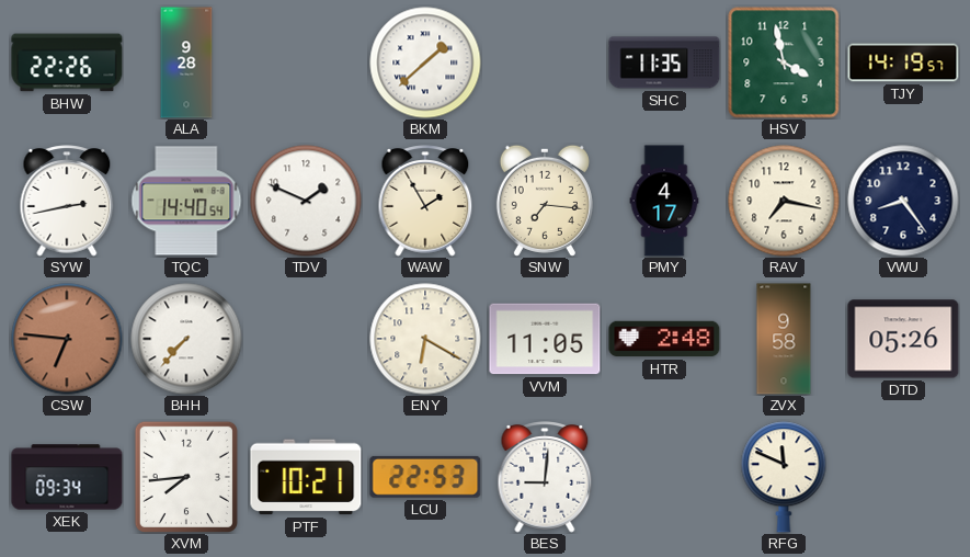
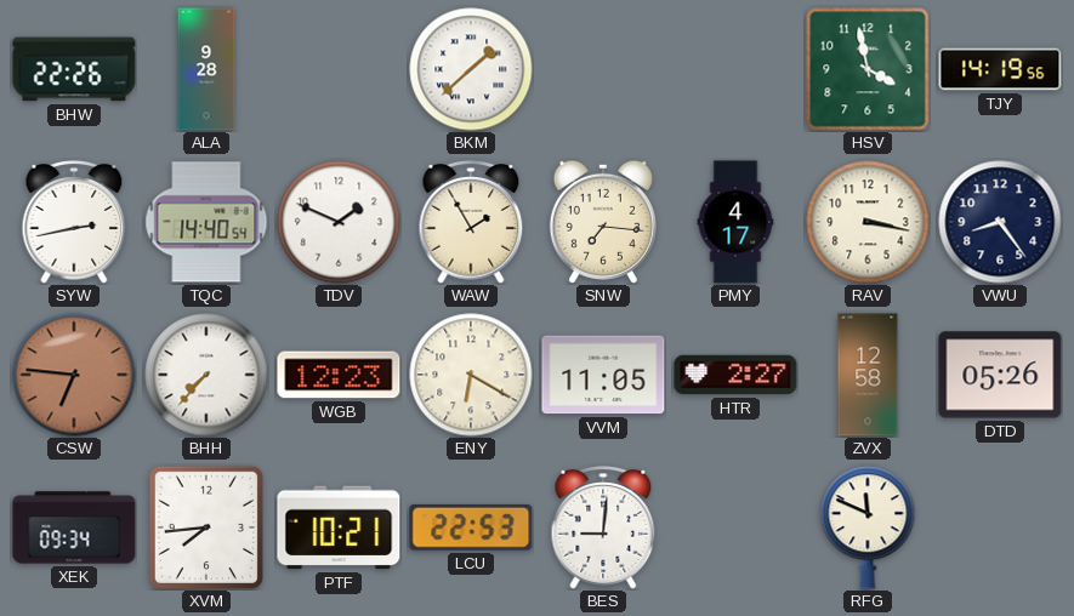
SHC: 11:35 -> none
TJY: 14:19:57 -> 14:19:56
RAV: 7:17 -> 3:17
WGB: none -> 12:23
HTR: 2:48 -> 2:27
ZVX: 9:58 -> 12:58
